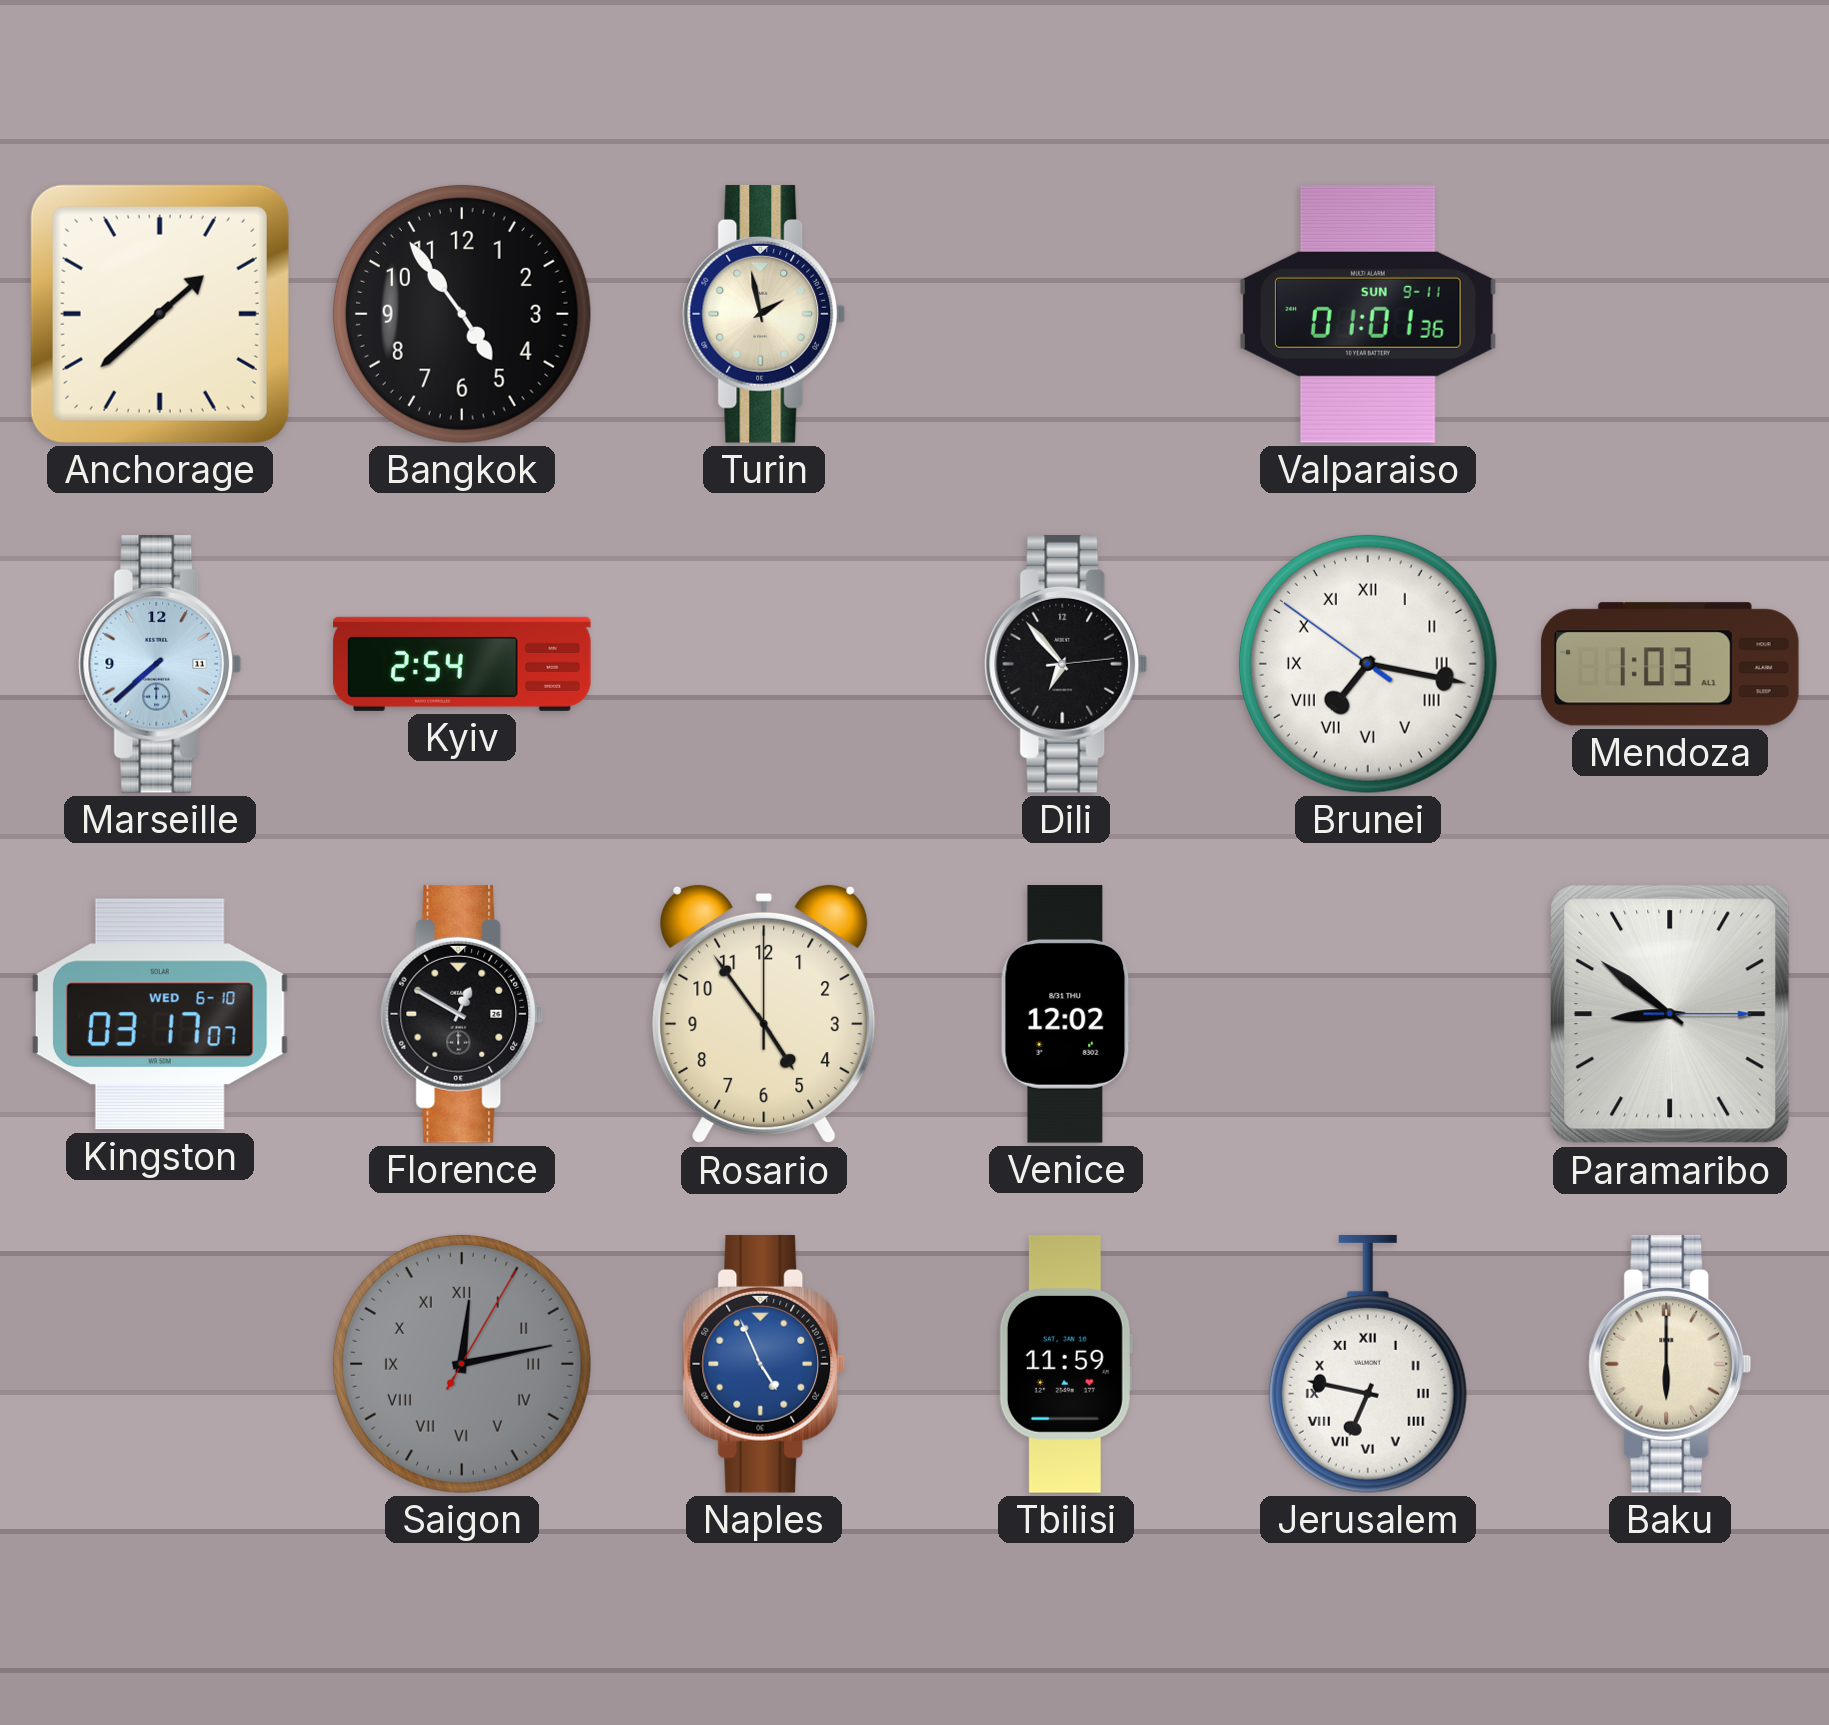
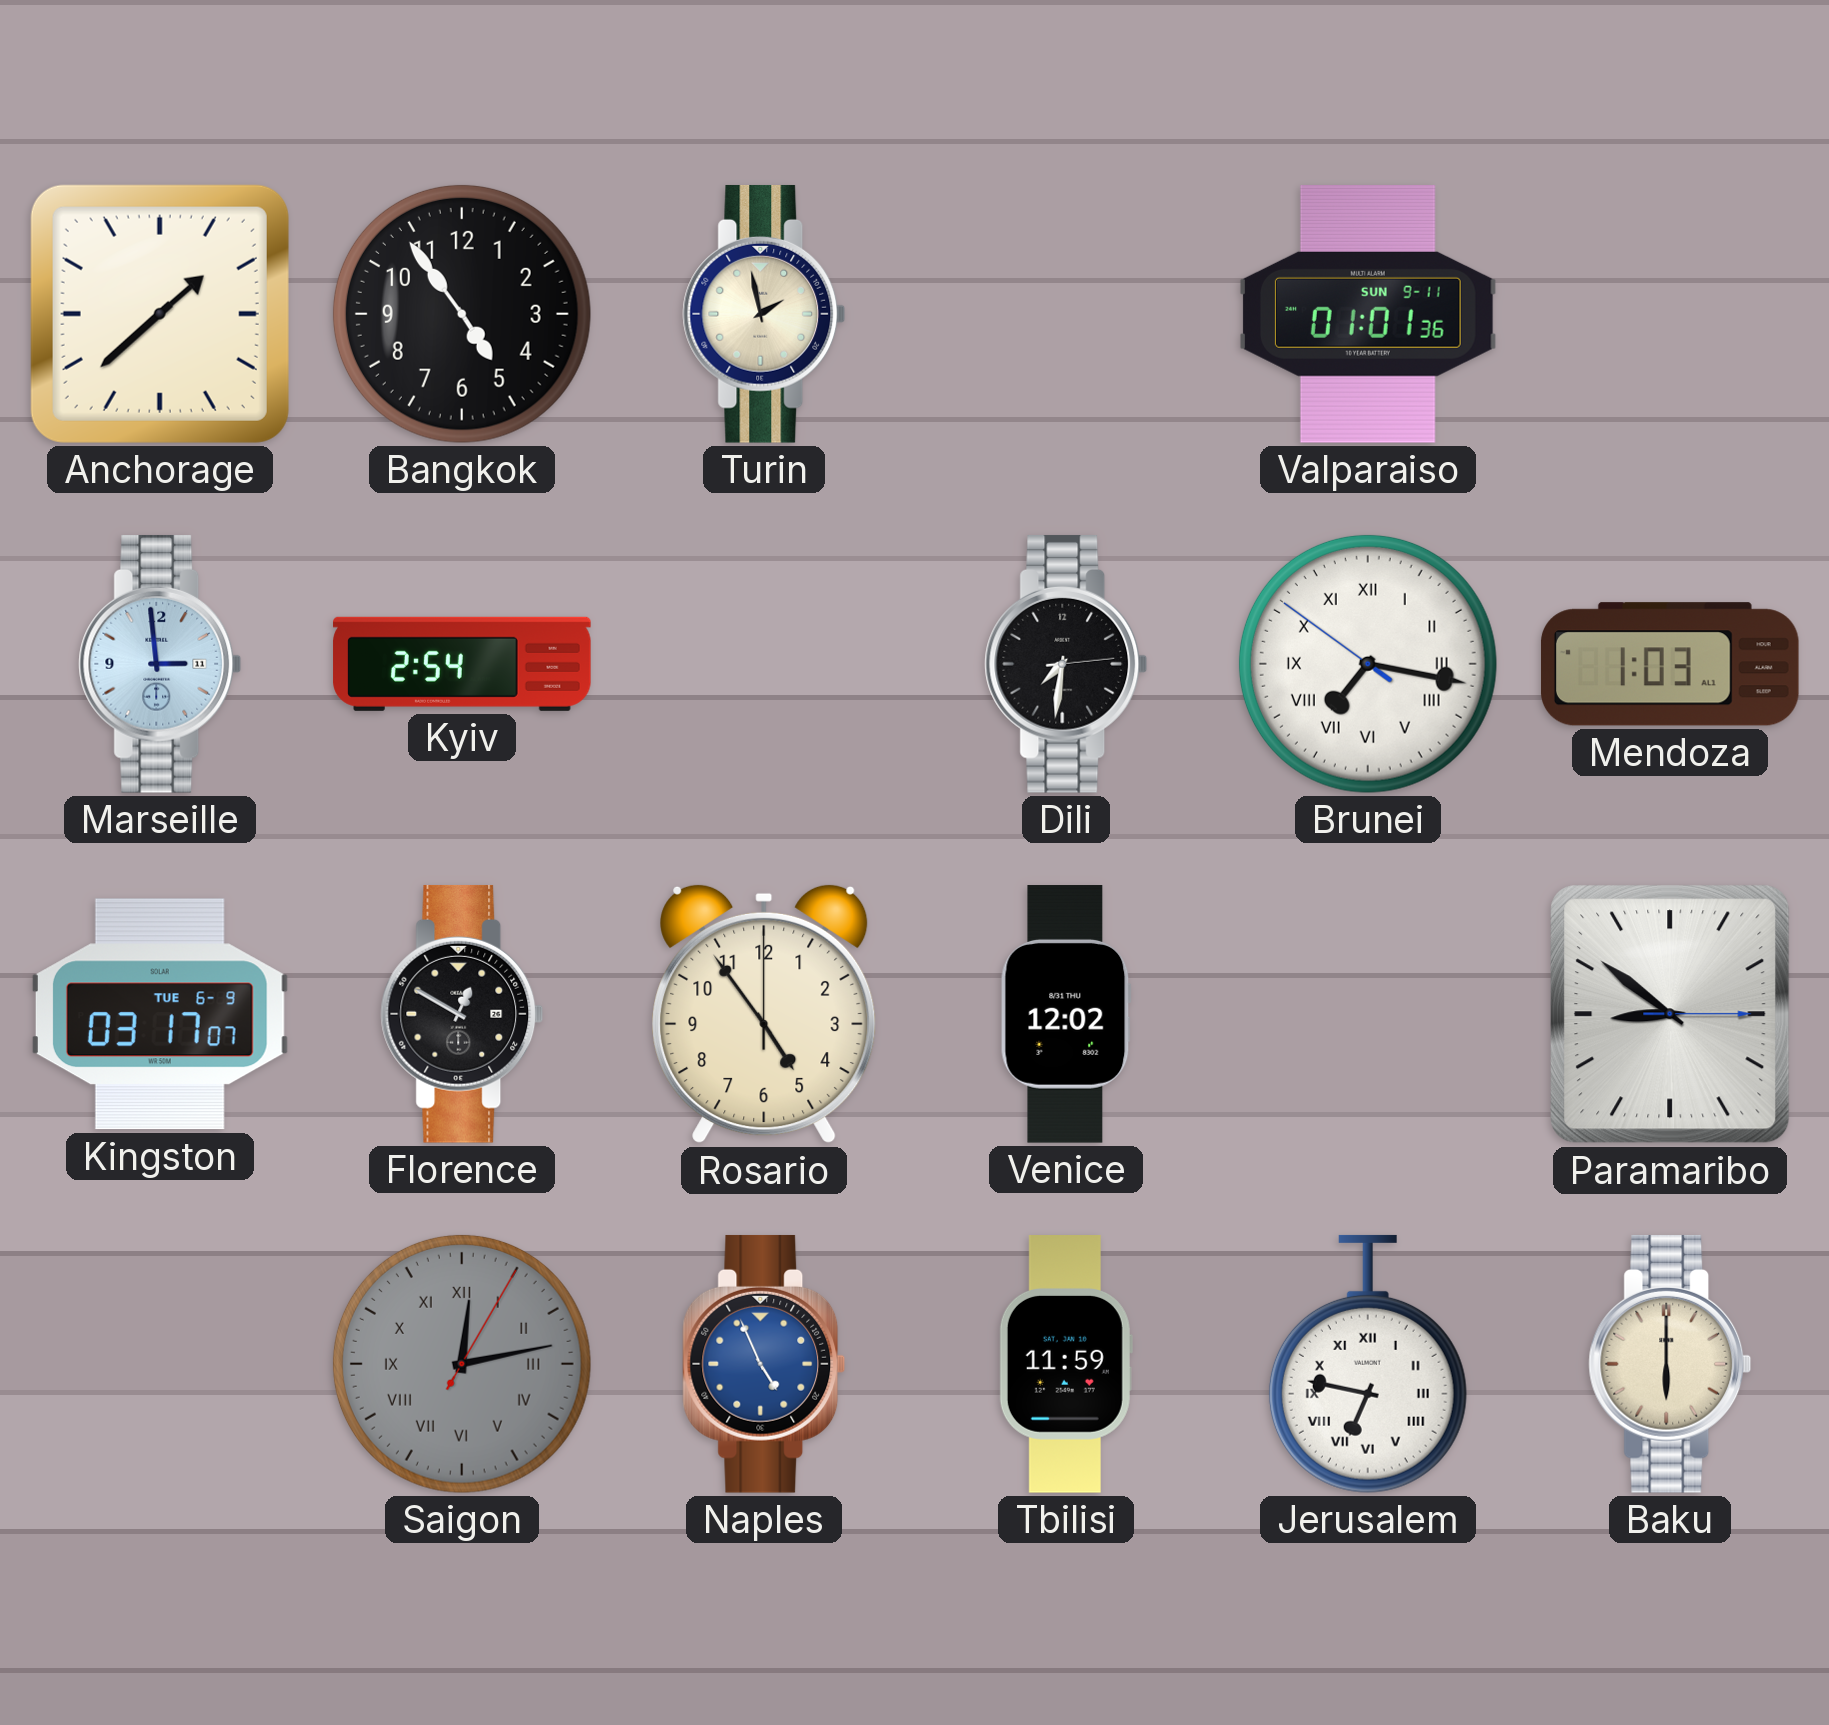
Marseille: 7:38 -> 2:59
Dili: 6:53 -> 7:31
Kingston date: WED 6-10 -> TUE 6-9
